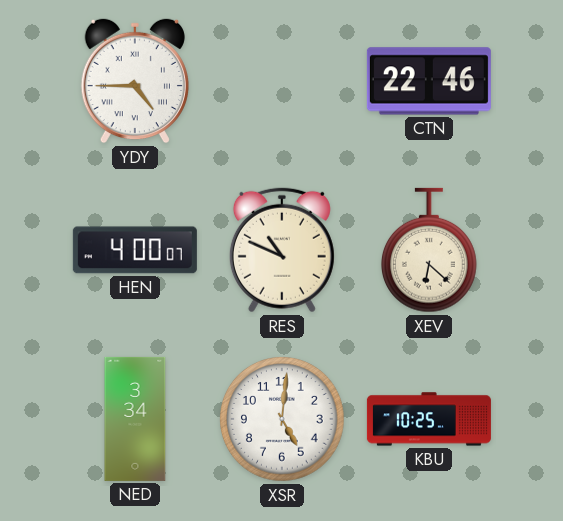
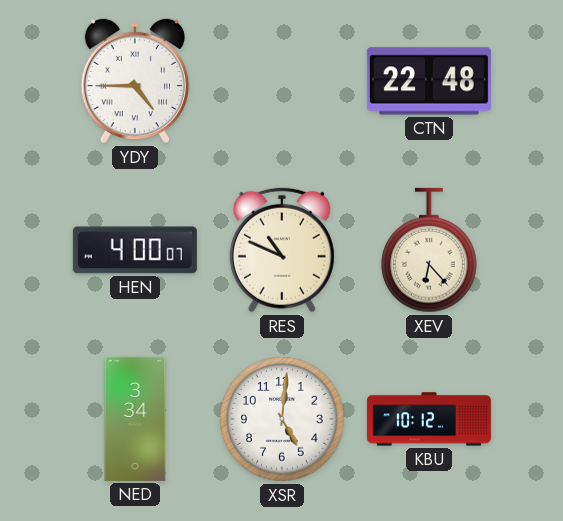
CTN: 22:46 -> 22:48
XEV: 6:22 -> 6:23
KBU: 10:25 -> 10:12
